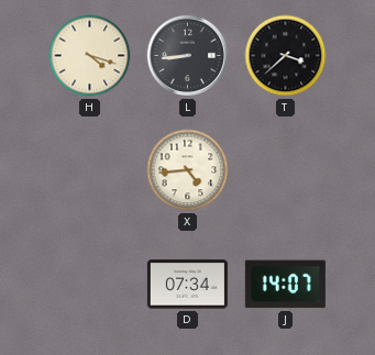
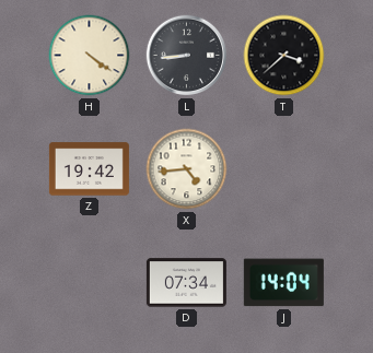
H: 4:18 -> 4:21
Z: none -> 19:42
J: 14:07 -> 14:04
